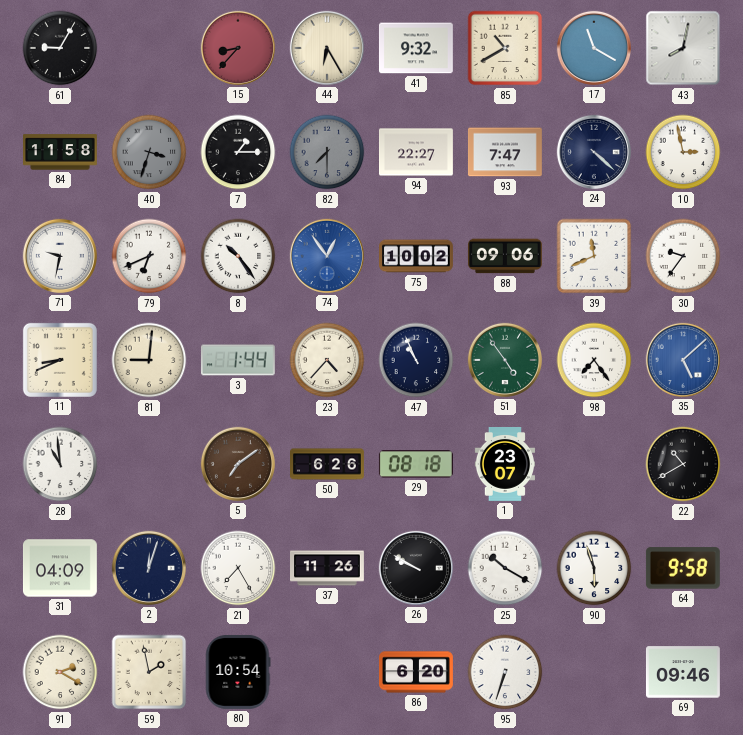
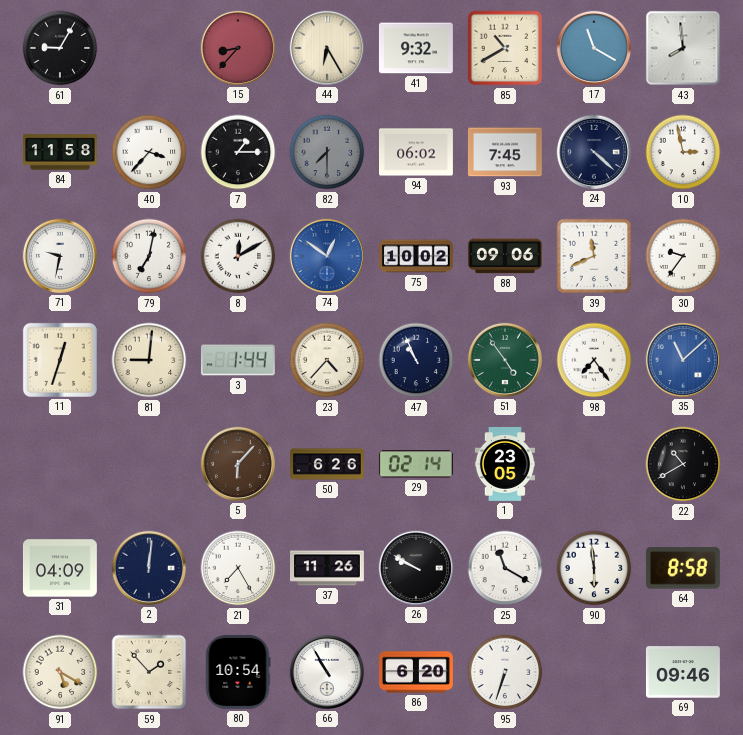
43: 8:02 -> 7:59
40: 3:33 -> 3:37
40 dial: grey -> white
94: 22:27 -> 06:02
93: 7:47 -> 7:45
79: 6:41 -> 7:02
8: 10:24 -> 12:10
74: 12:54 -> 12:51
11: 8:41 -> 12:33
35: 5:08 -> 11:08
28: 10:59 -> none
5: 7:09 -> 6:07
29: 08:18 -> 02:14
1: 23:07 -> 23:05
2: 12:03 -> 12:01
25: 10:20 -> 11:20
90: 5:57 -> 5:59
64: 9:58 -> 8:58
91: 2:20 -> 5:20
59: 1:58 -> 1:53
66: none -> 10:55
